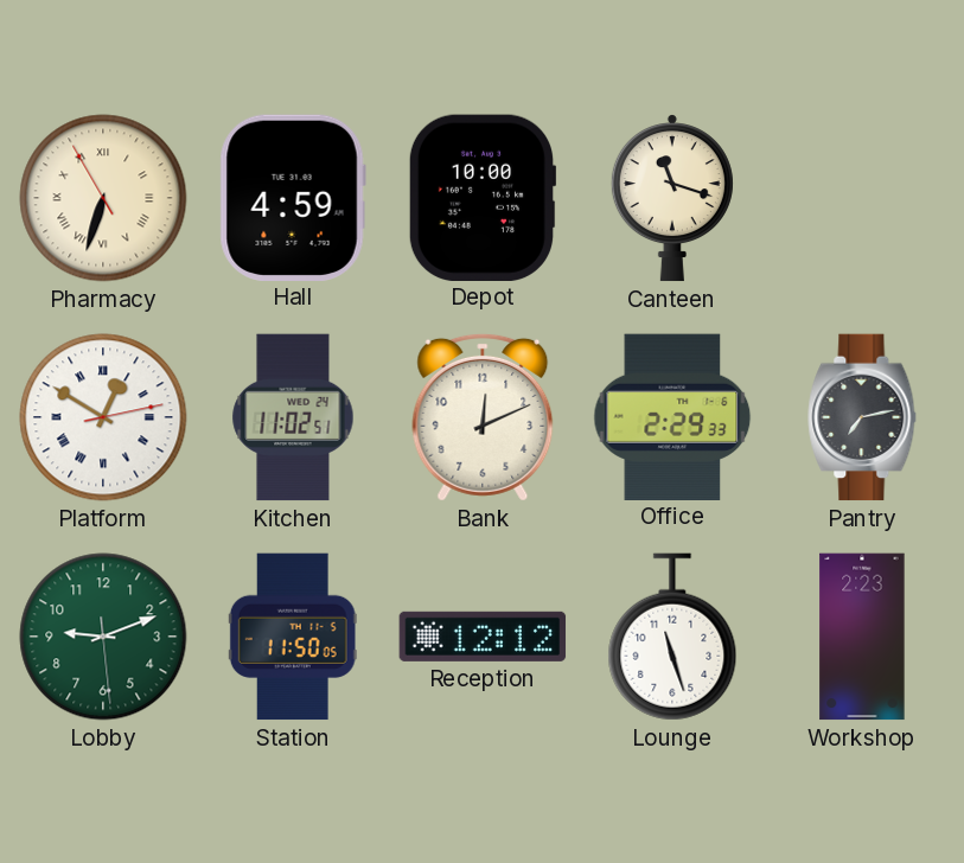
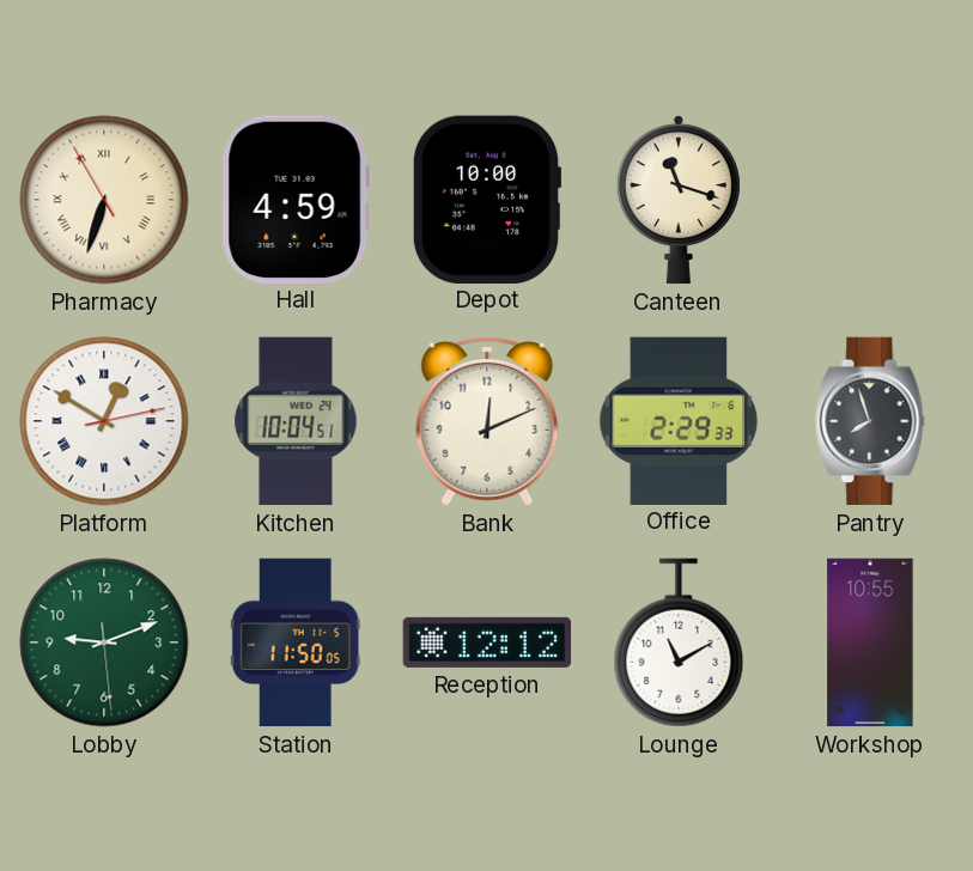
Kitchen: 11:02 -> 10:04
Pantry: 7:13 -> 7:57
Lounge: 11:27 -> 11:10
Workshop: 2:23 -> 10:55
